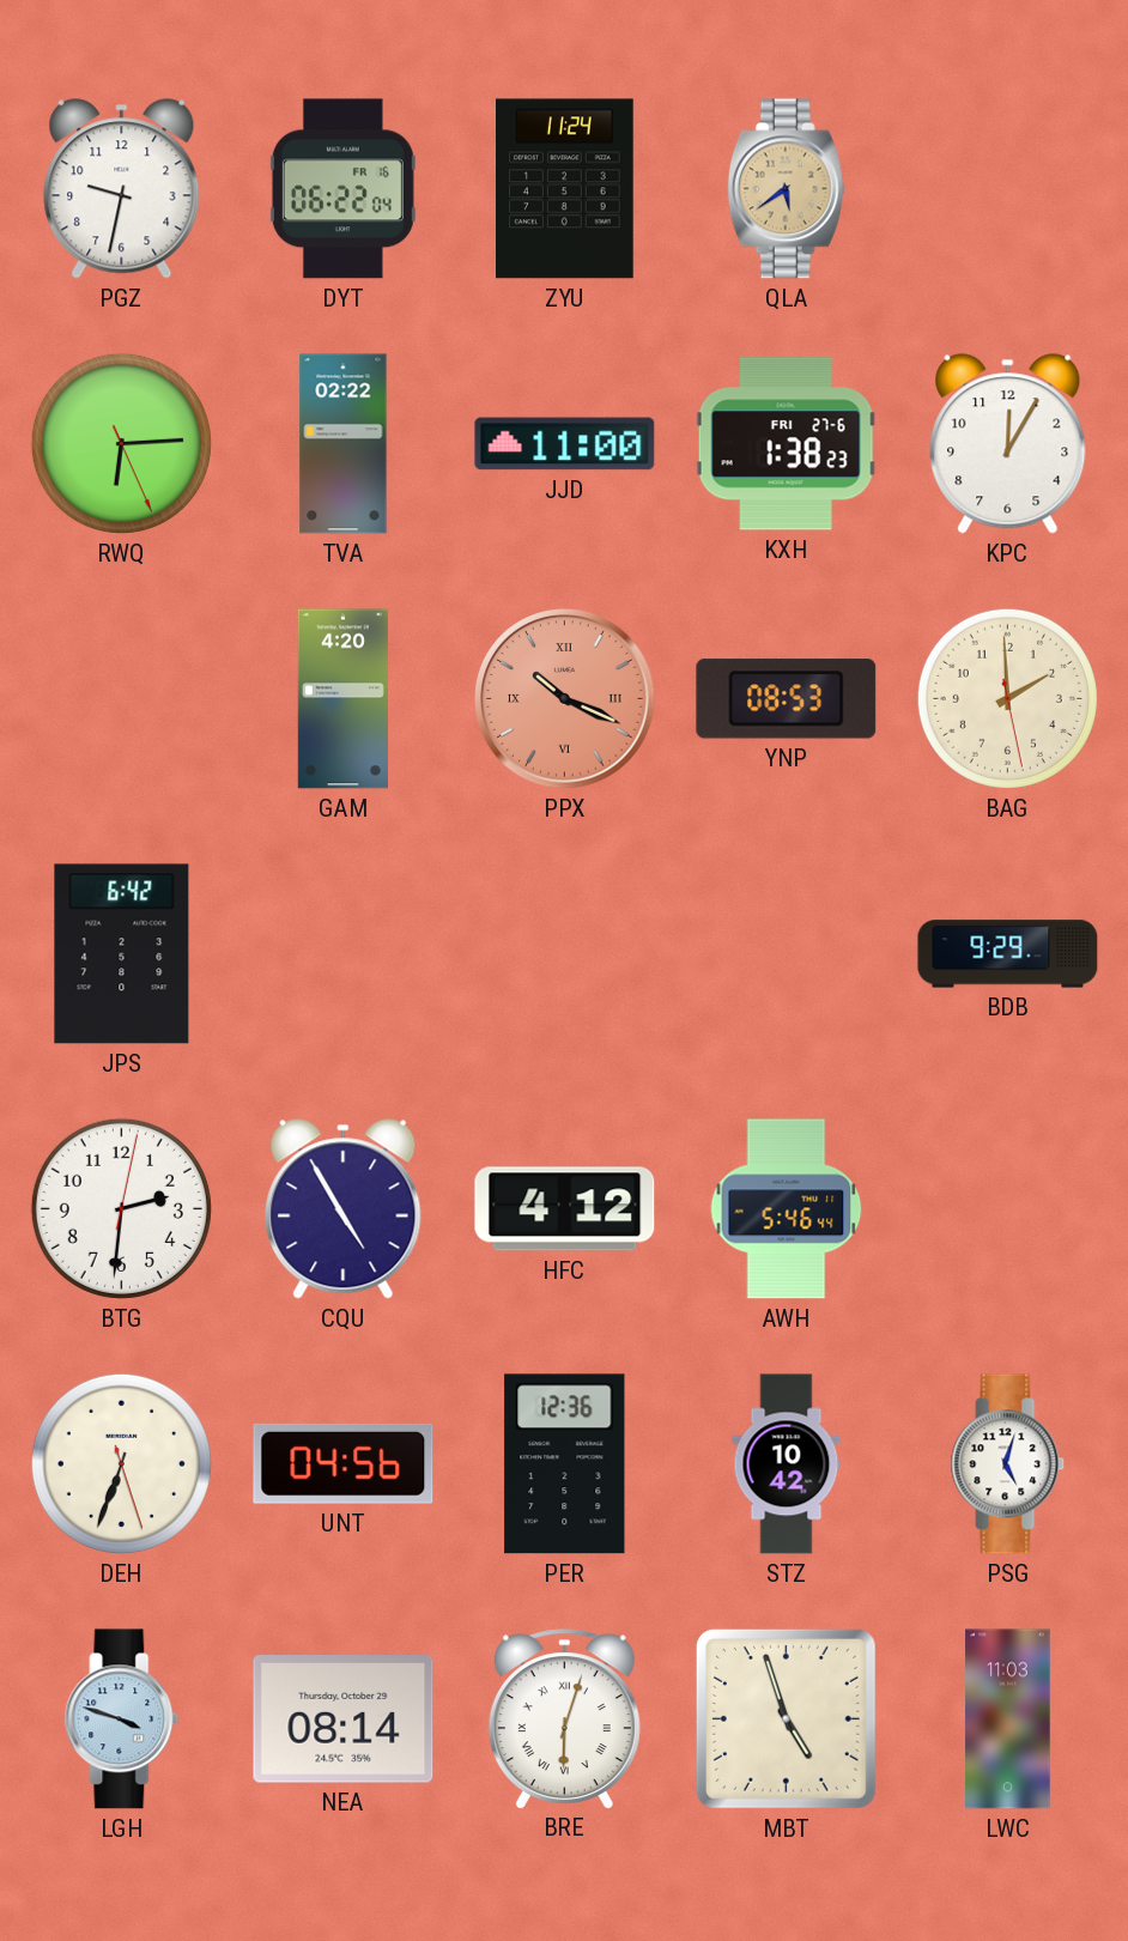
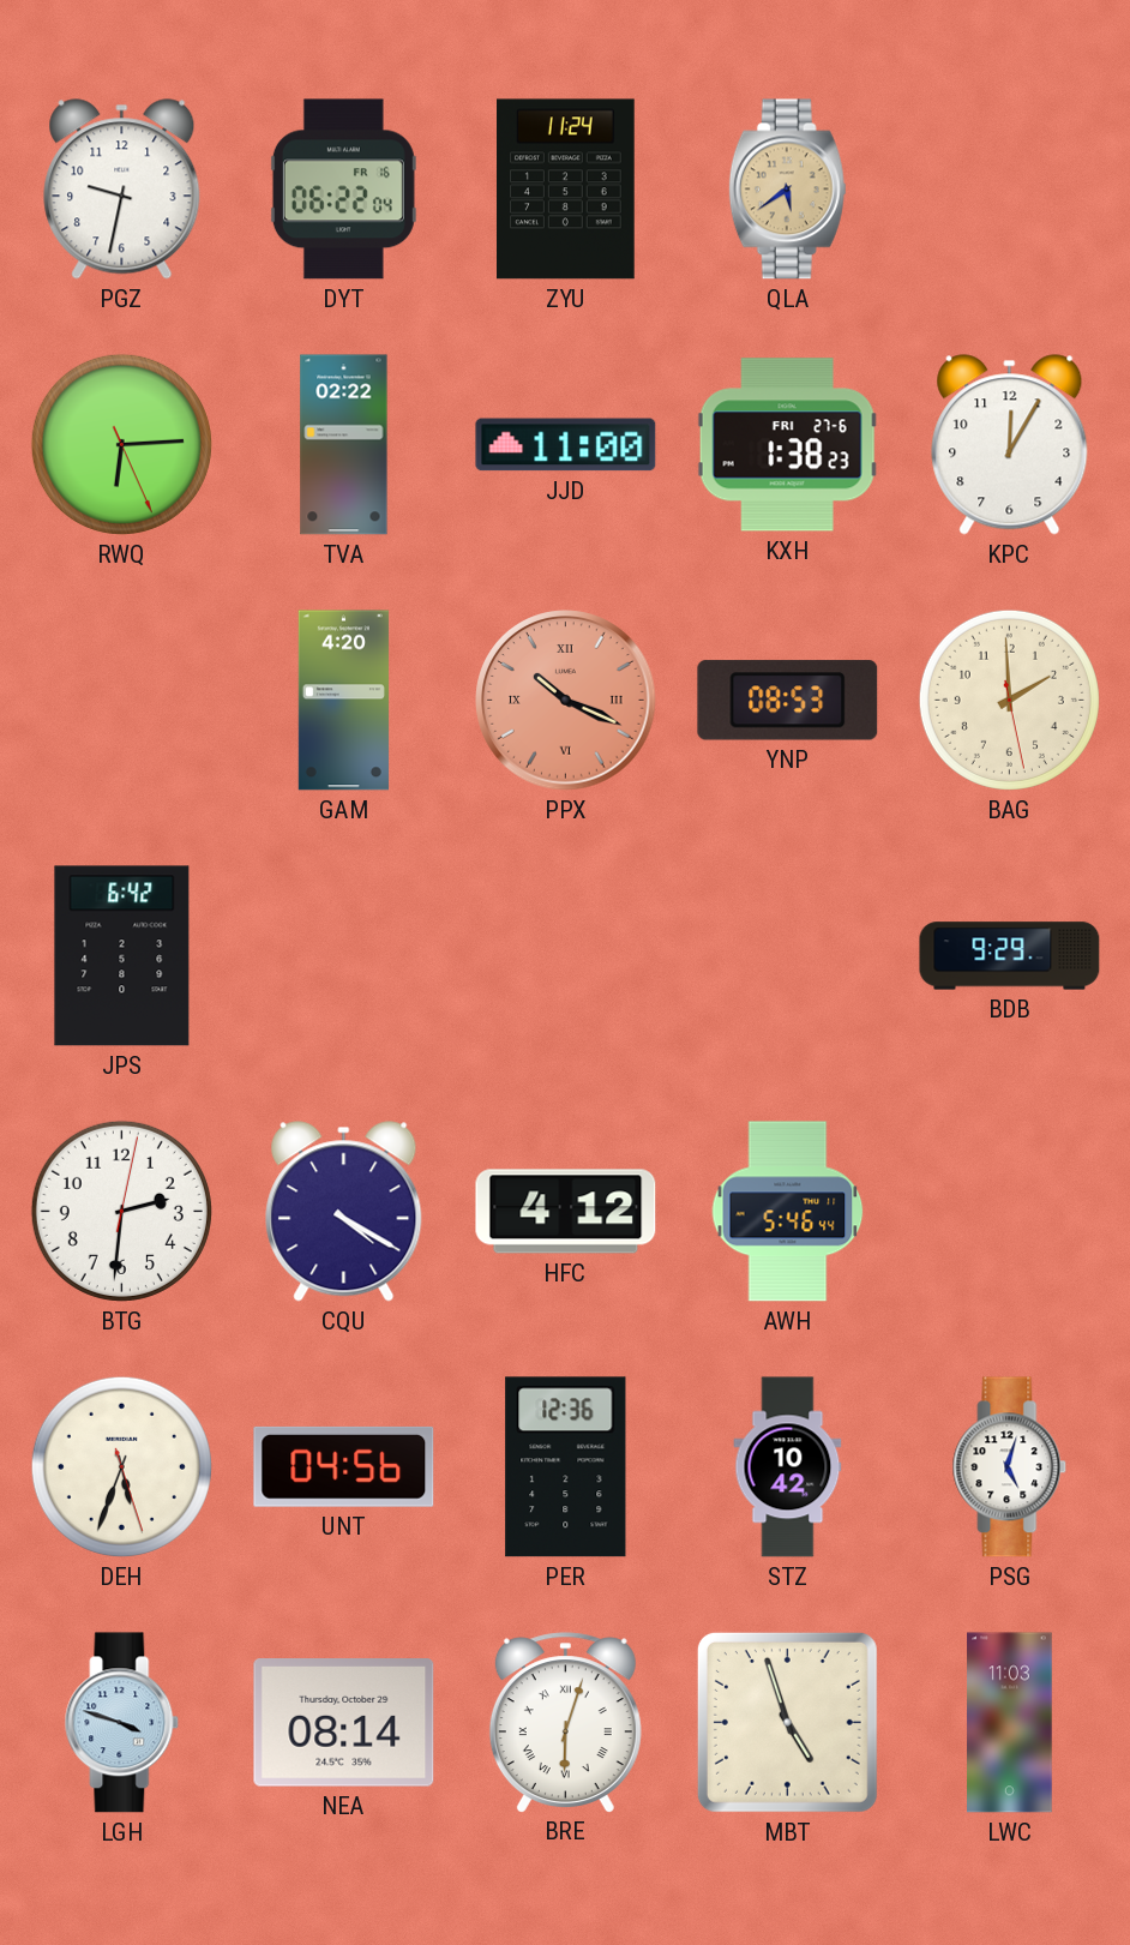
CQU: 4:55 -> 4:20
DEH: 6:33 -> 5:33
